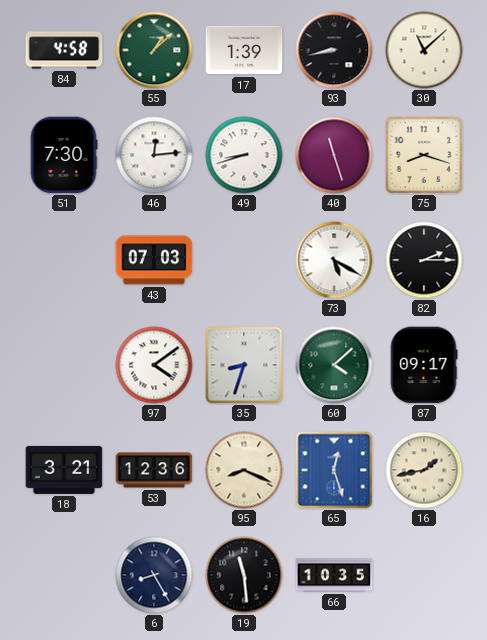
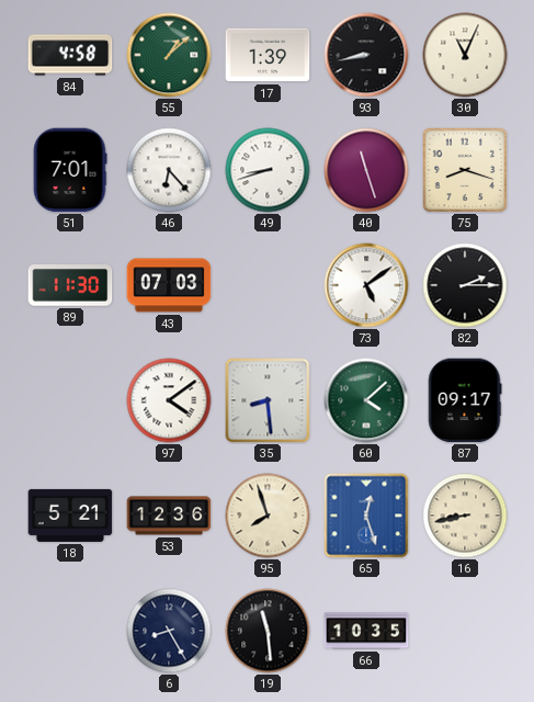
30: 11:08 -> 11:04
51: 7:30 -> 7:01
46: 12:14 -> 6:23
89: none -> 11:30
73: 5:20 -> 5:09
35: 8:33 -> 8:29
18: 3:21 -> 5:21
95: 8:19 -> 7:57
16: 1:43 -> 8:43
